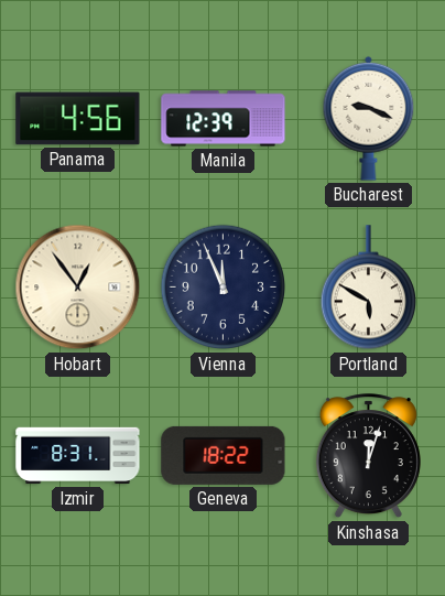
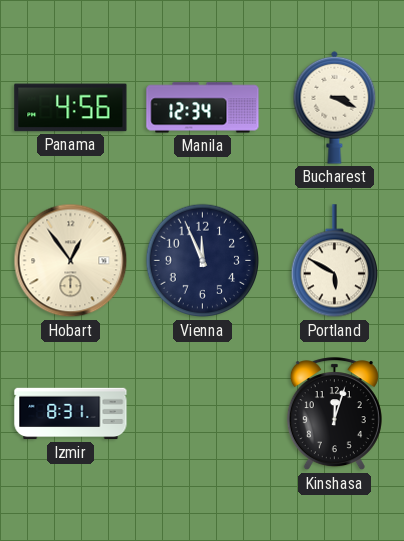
Manila: 12:39 -> 12:34
Bucharest: 9:19 -> 3:19
Geneva: 18:22 -> none
